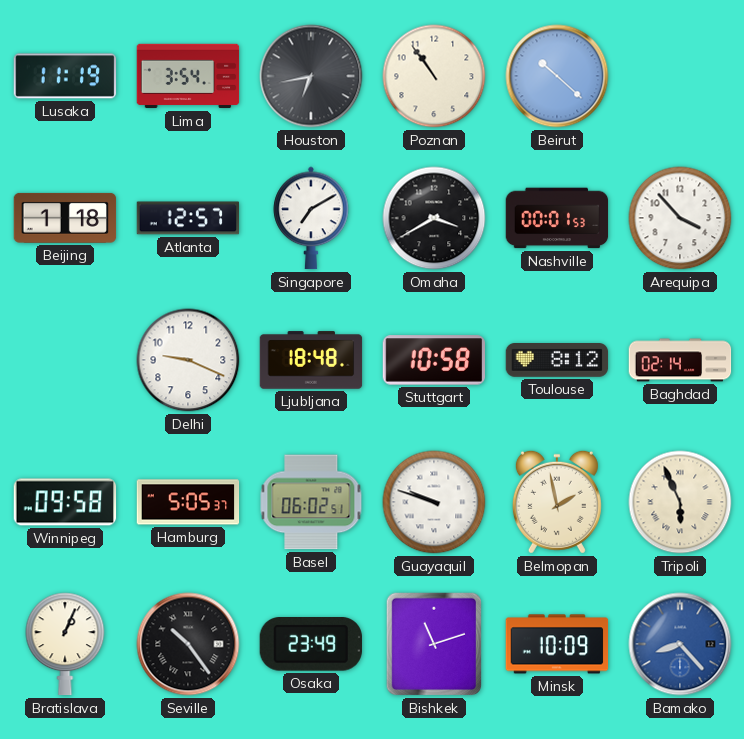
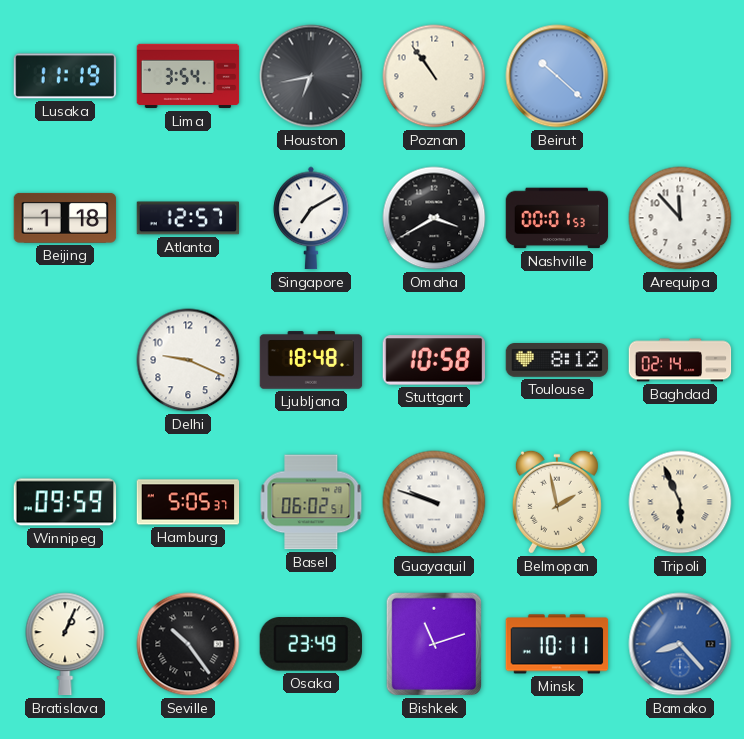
Arequipa: 3:53 -> 11:53
Winnipeg: 09:58 -> 09:59
Minsk: 10:09 -> 10:11
